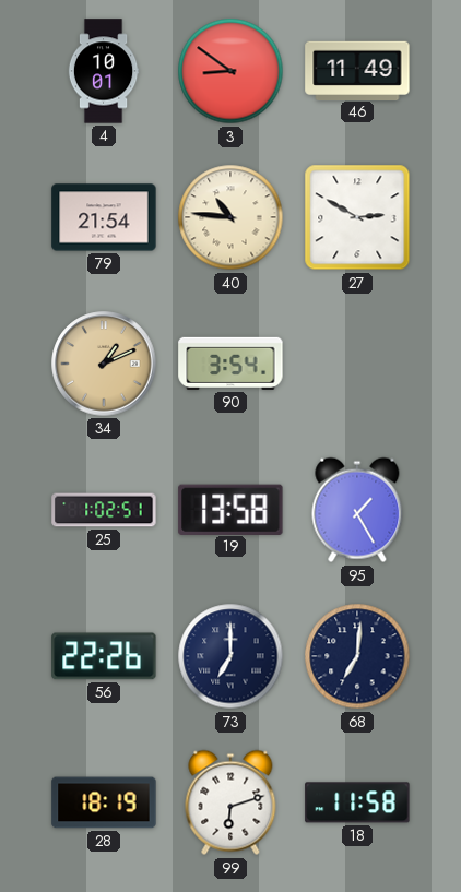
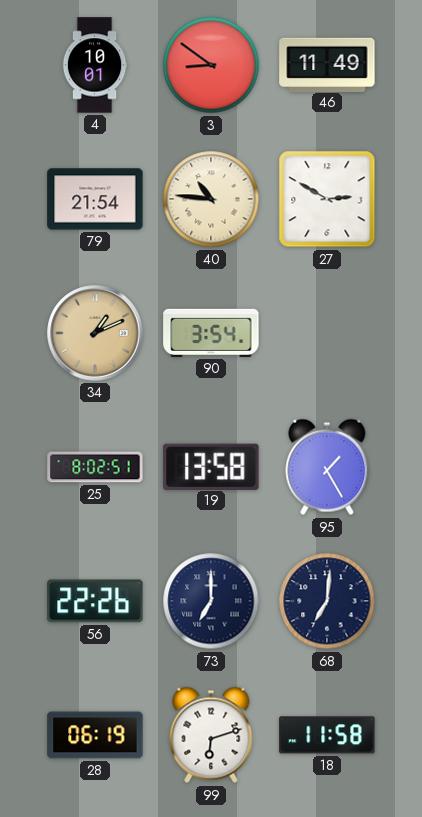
25: 1:02 -> 8:02
28: 18:19 -> 06:19
